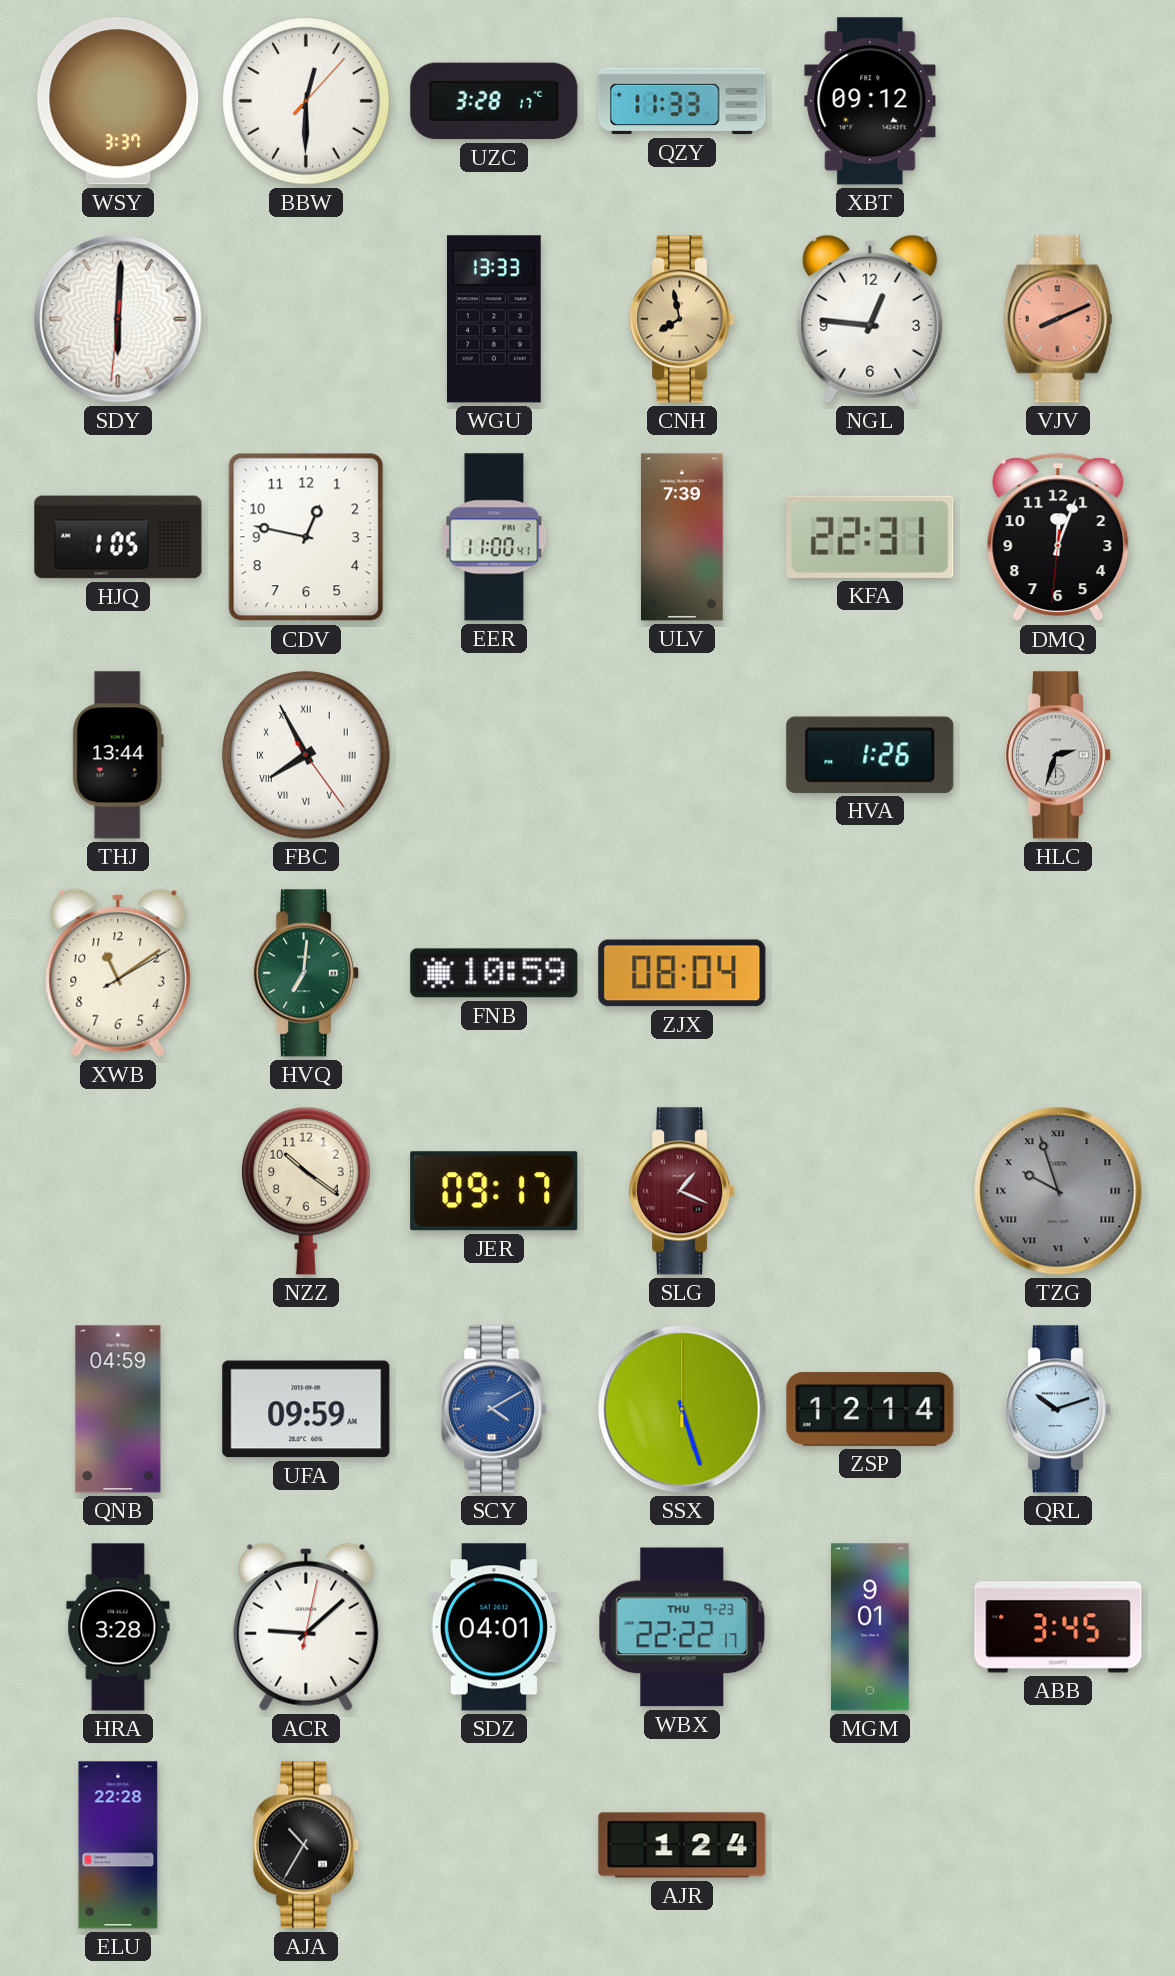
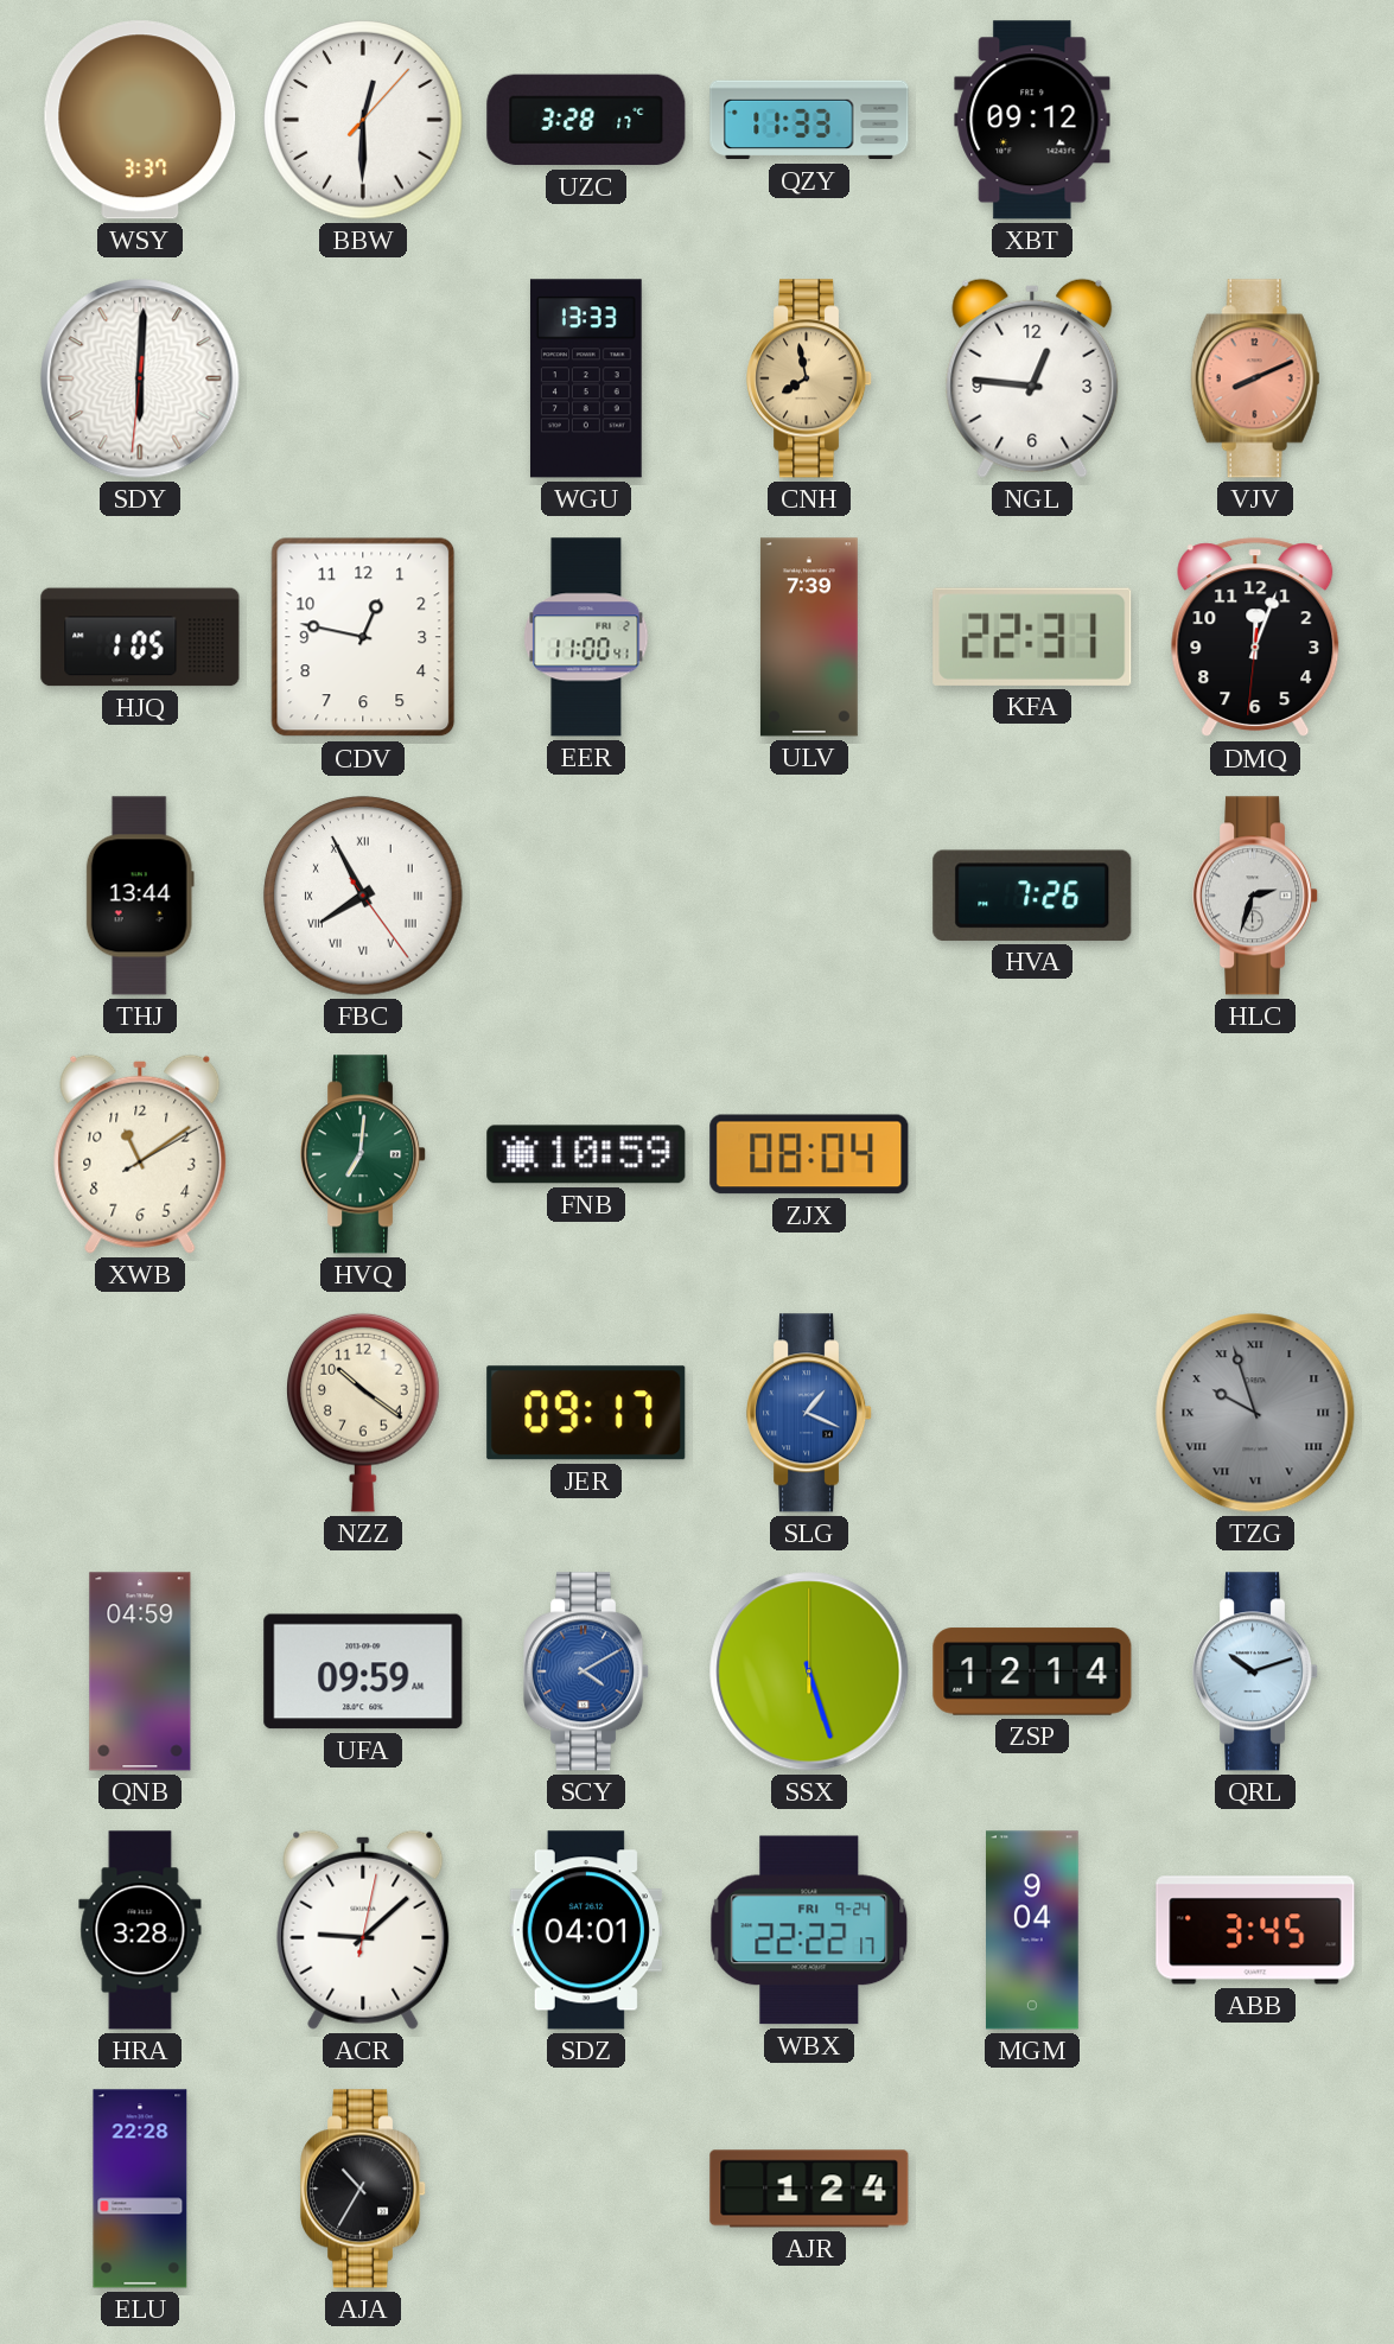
HVA: 1:26 -> 7:26
SLG dial: burgundy -> blue
WBX date: THU 9-23 -> FRI 9-24
MGM: 9:01 -> 9:04
